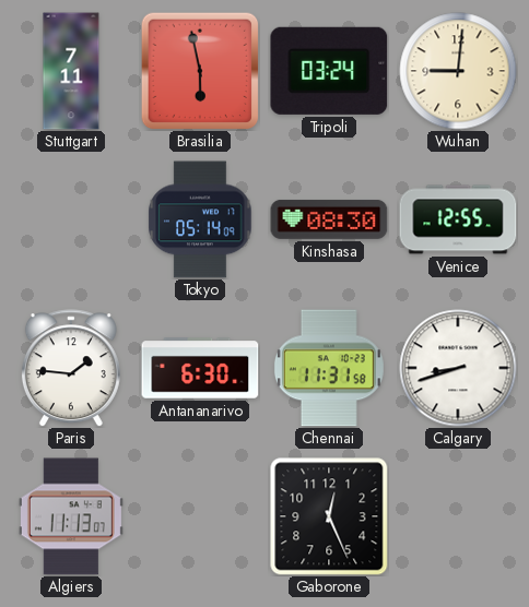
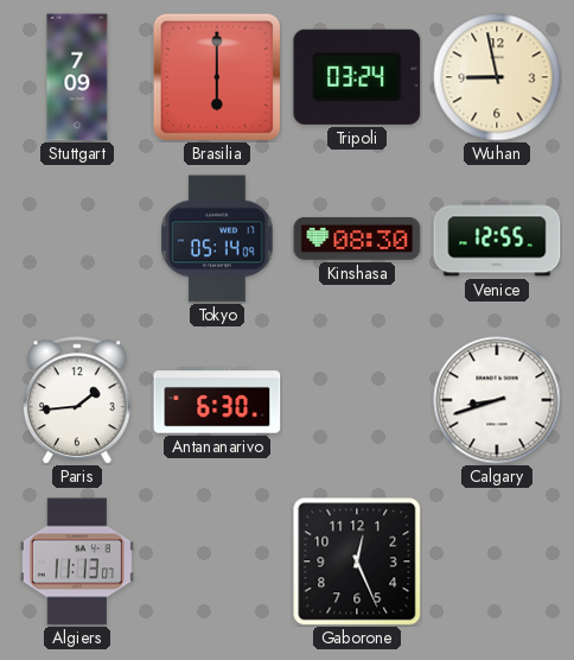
Stuttgart: 7:11 -> 7:09
Brasilia: 5:58 -> 6:00
Wuhan: 9:01 -> 8:58
Paris: 1:46 -> 1:44
Chennai: 11:31 -> none
